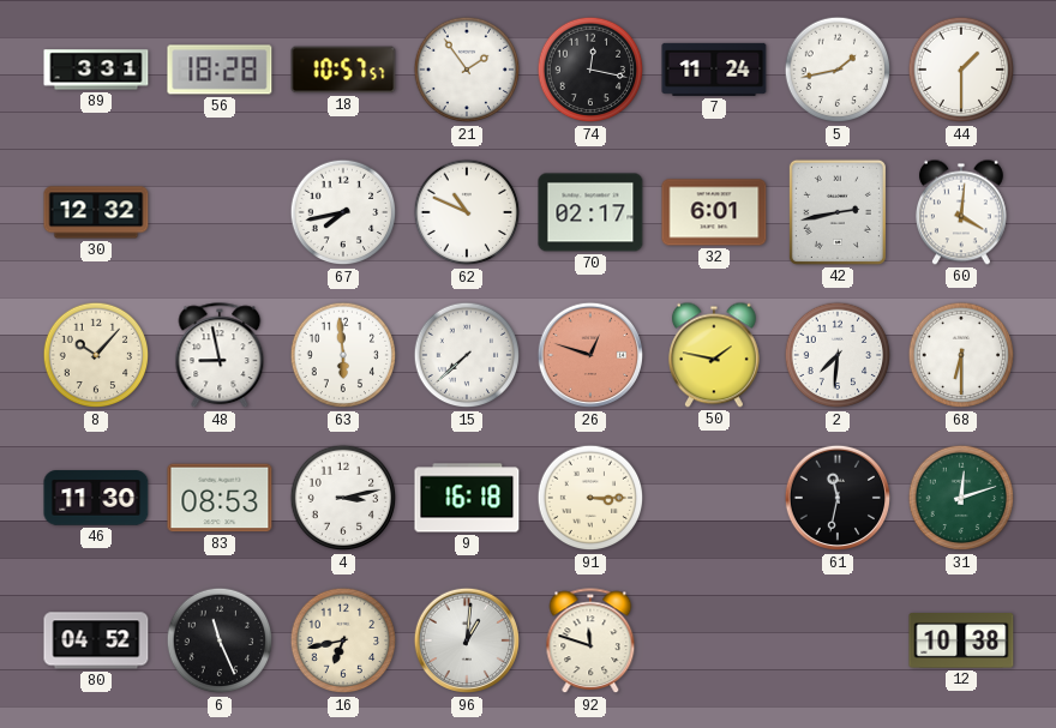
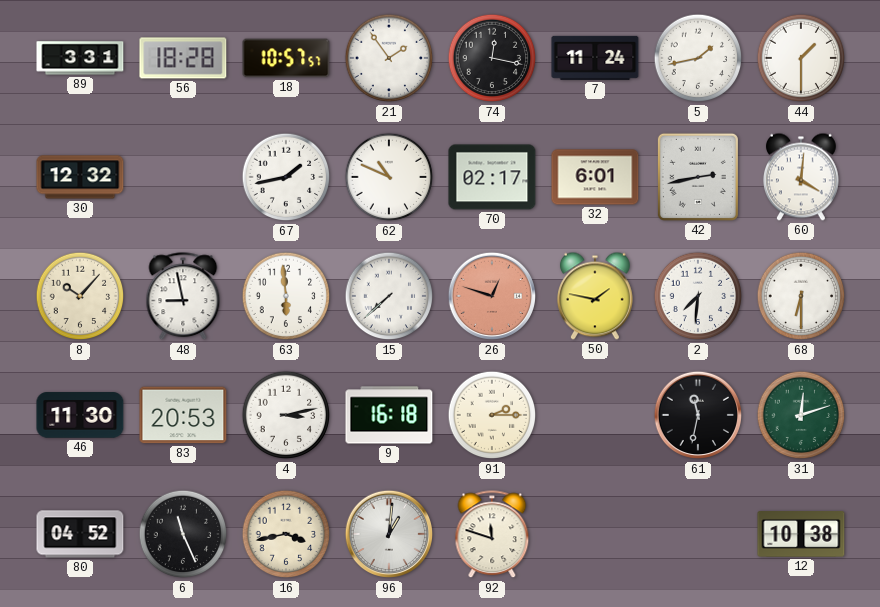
67: 7:43 -> 1:43
83: 08:53 -> 20:53
91: 3:15 -> 2:15
16: 6:43 -> 3:43
